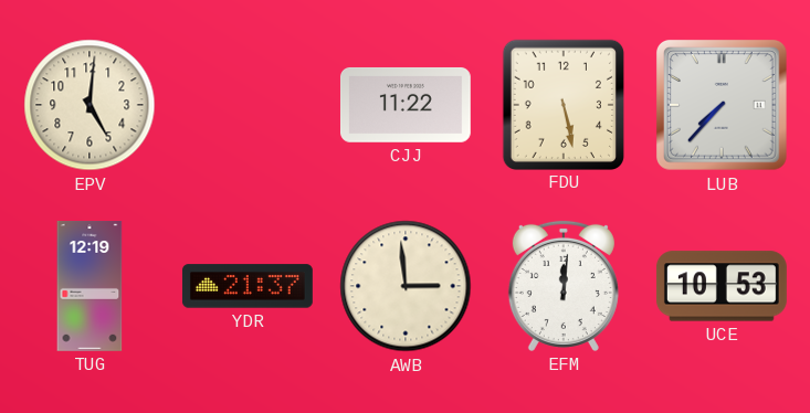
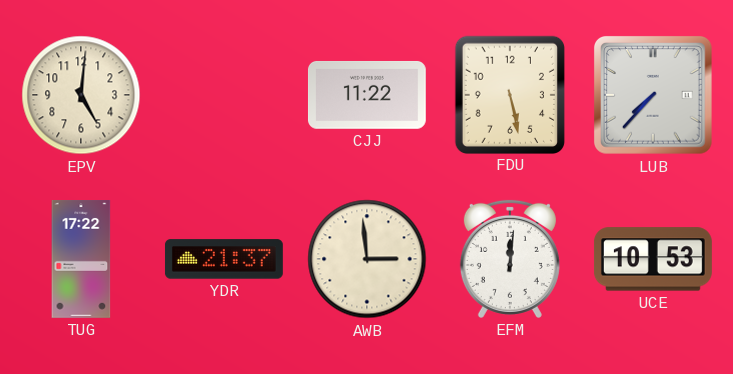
TUG: 12:19 -> 17:22
